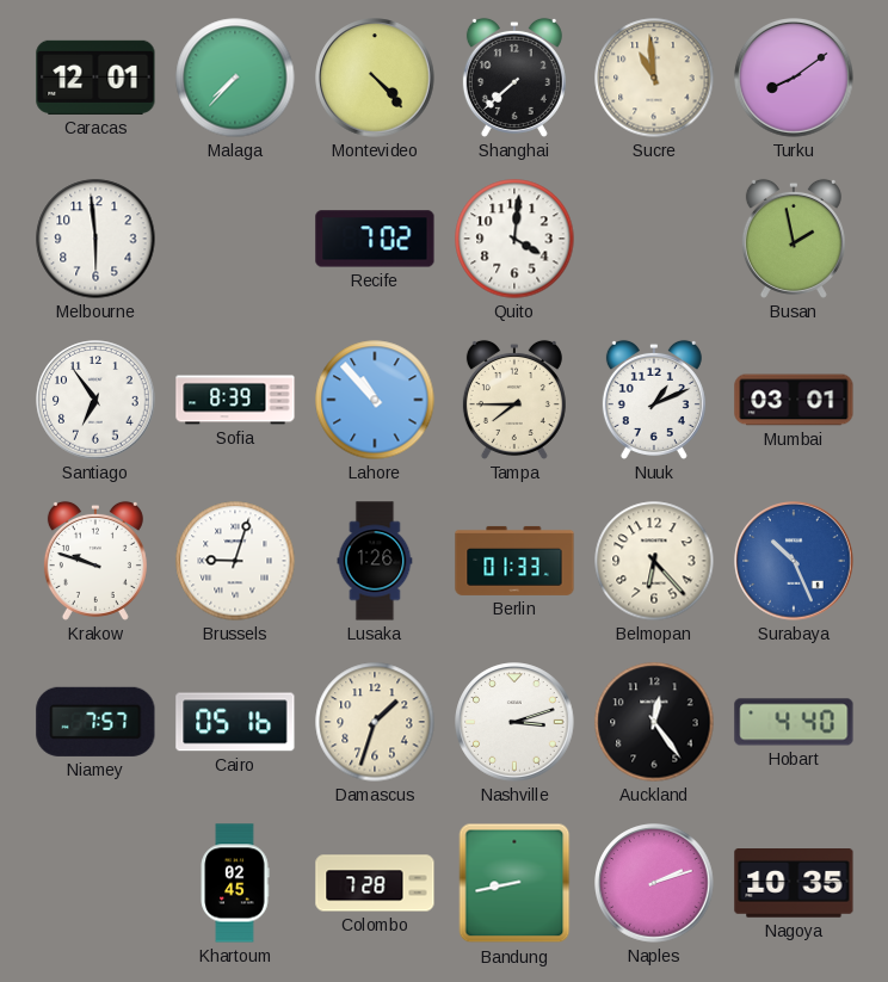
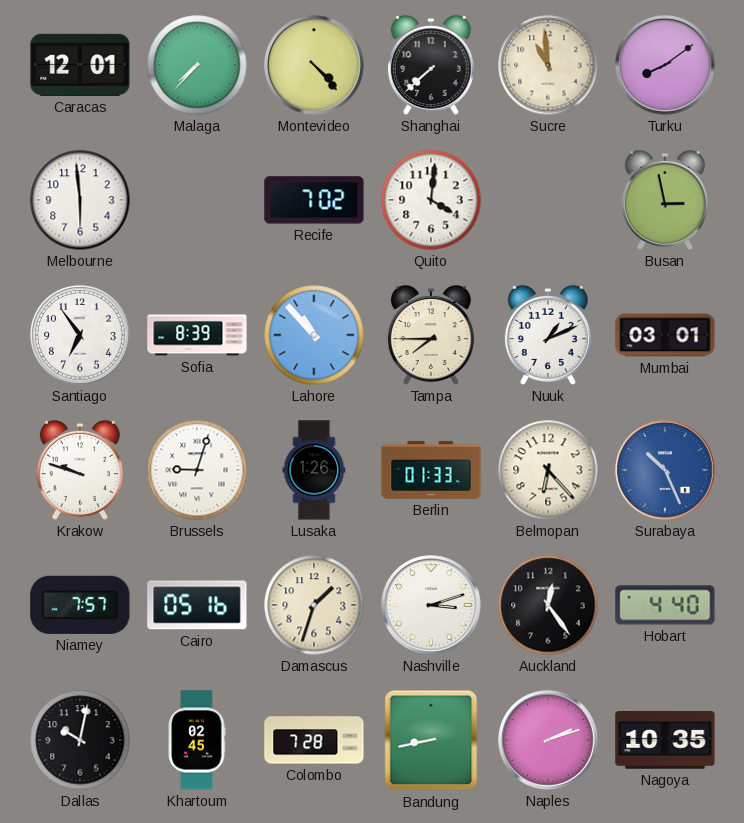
Busan: 1:58 -> 2:58
Dallas: none -> 10:02
